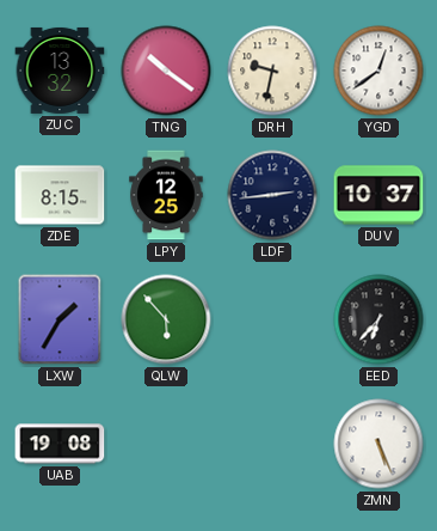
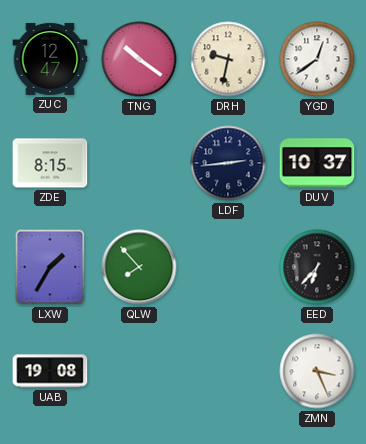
ZUC: 13:32 -> 12:47
LPY: 12:25 -> none
QLW: 5:53 -> 7:53
ZMN: 5:26 -> 3:26
